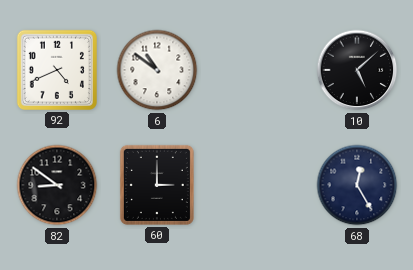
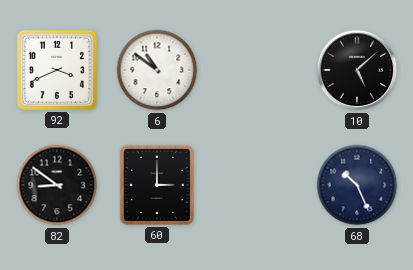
92: 4:41 -> 3:41
68: 12:25 -> 10:26
